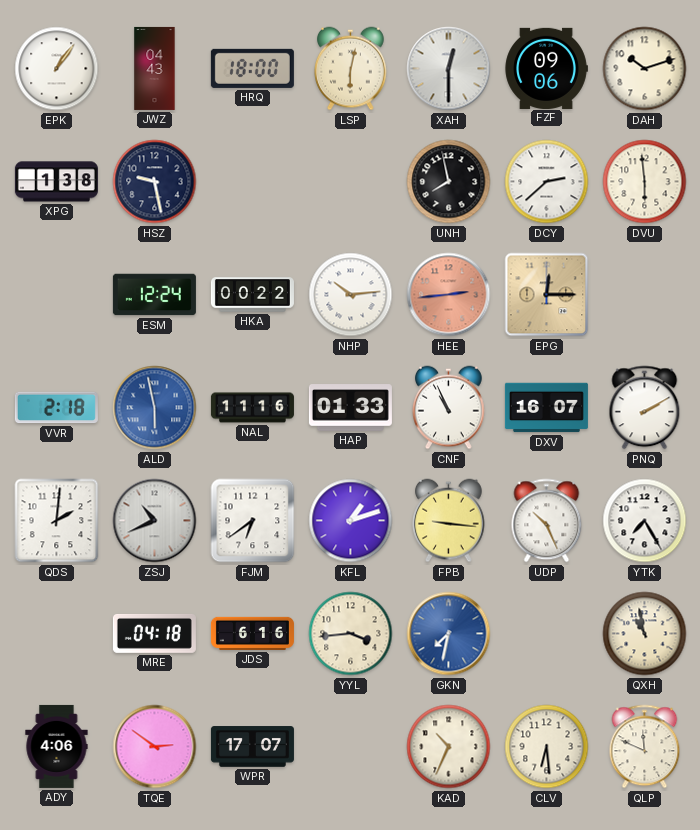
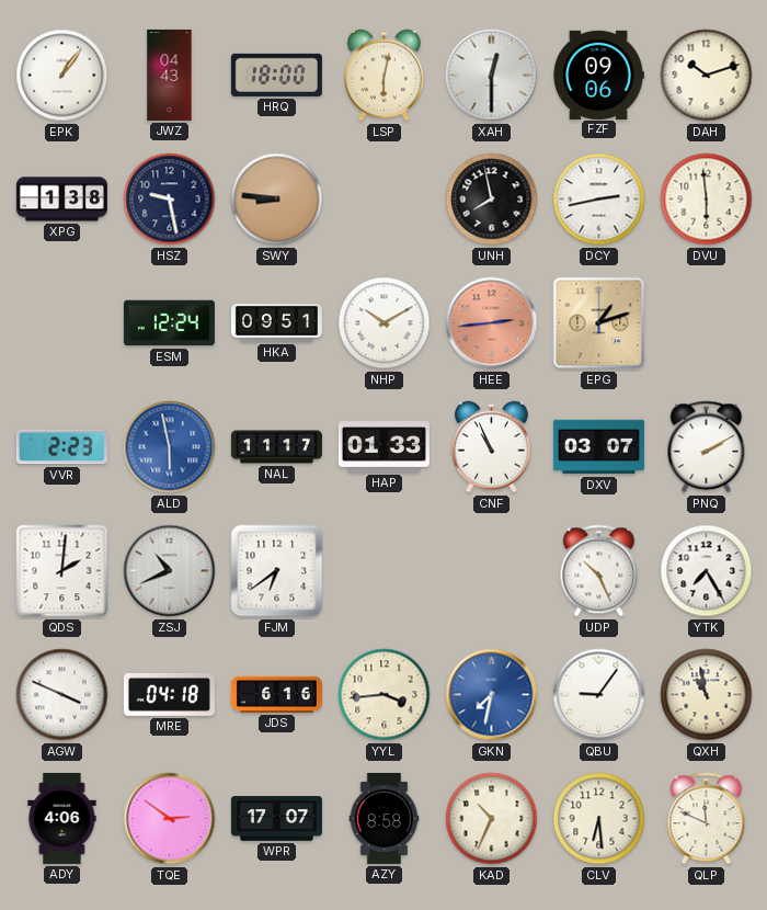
SWY: none -> 8:46
DCY: 2:38 -> 2:43
HKA: 00:22 -> 09:51
NHP: 10:14 -> 10:10
EPG: 12:15 -> 1:12
VVR: 2:18 -> 2:23
NAL: 11:16 -> 11:17
DXV: 16:07 -> 03:07
KFL: 1:12 -> none
FPB: 9:16 -> none
AGW: none -> 3:49
QBU: none -> 9:06
AZY: none -> 8:58
